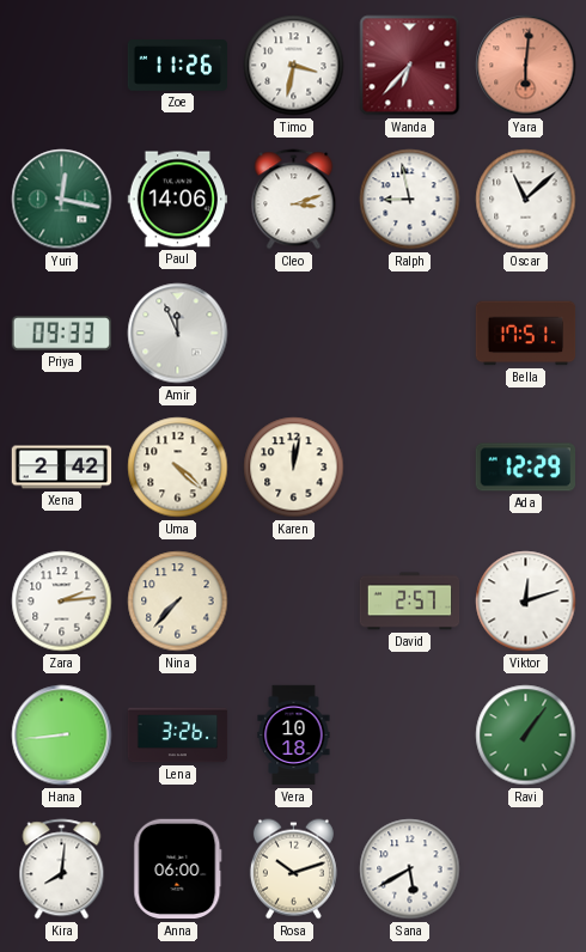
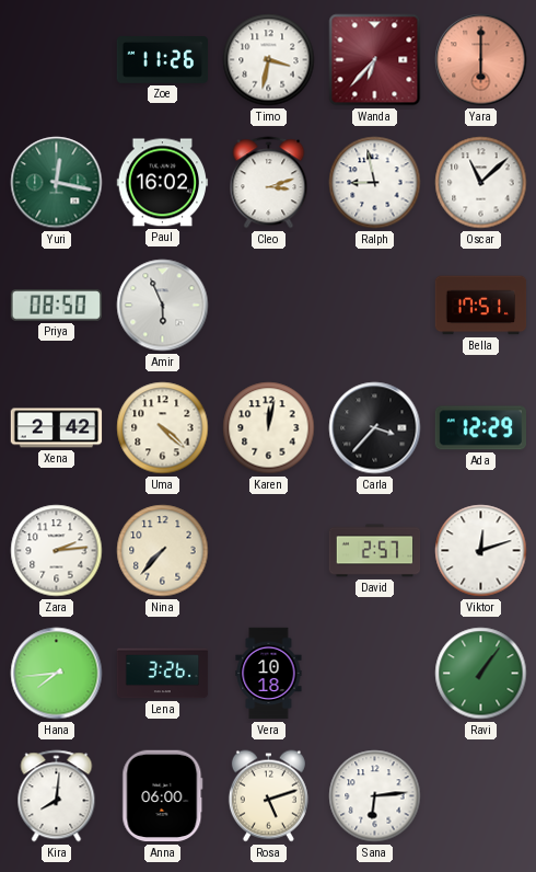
Yara: 6:01 -> 6:00
Paul: 14:06 -> 16:02
Priya: 09:33 -> 08:50
Amir: 11:56 -> 5:56
Carla: none -> 3:37
Hana: 8:44 -> 7:44
Rosa: 10:12 -> 5:12
Sana: 5:40 -> 6:14
